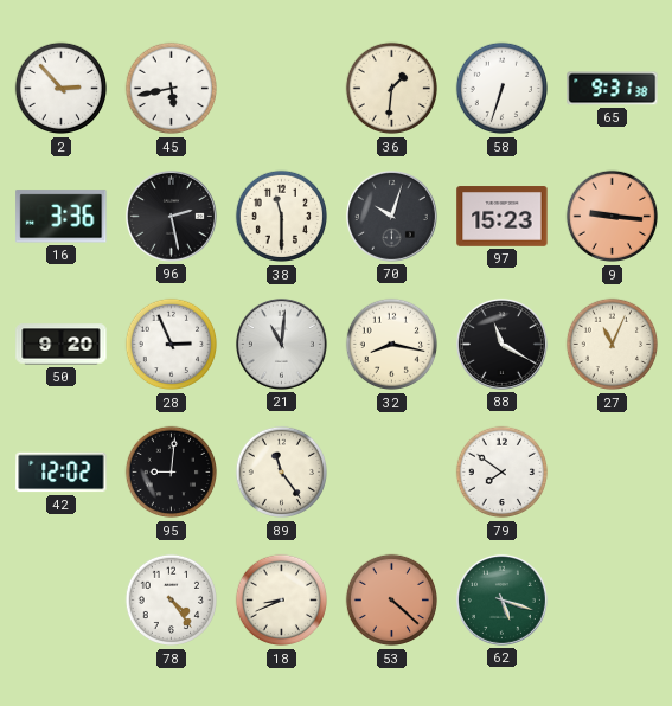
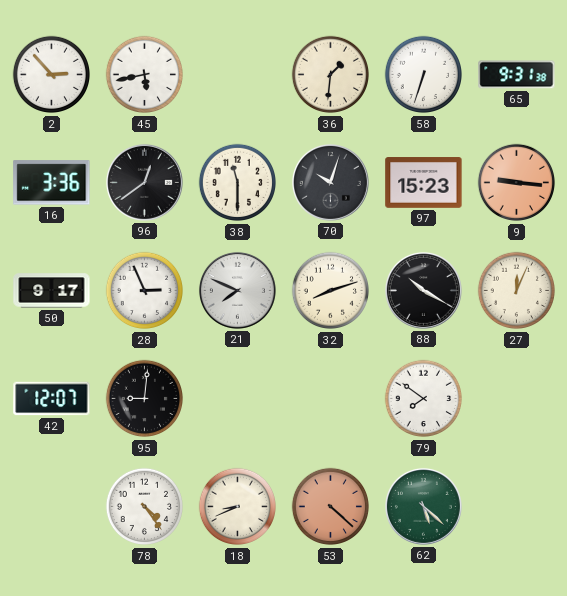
96: 2:28 -> 12:39
50: 9:20 -> 9:17
21: 11:01 -> 7:49
32: 8:17 -> 8:12
88: 11:20 -> 10:20
27: 11:04 -> 12:04
42: 12:02 -> 12:07
89: 11:24 -> none
62: 5:18 -> 5:22
